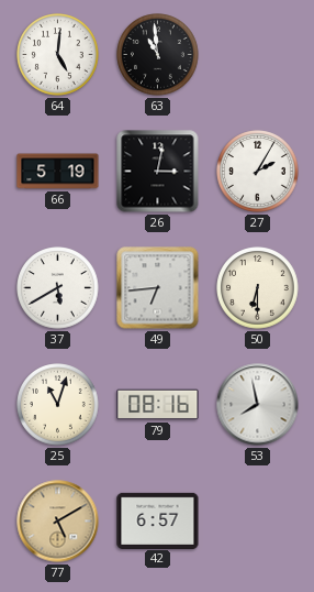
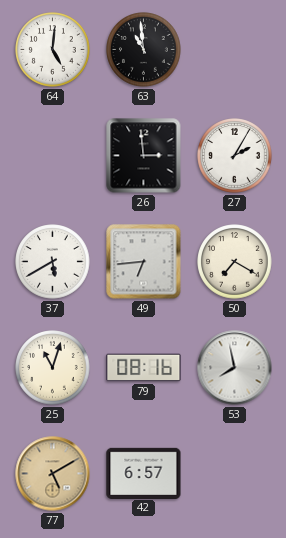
66: 5:19 -> none
26: 3:02 -> 2:59
50: 6:30 -> 7:20
